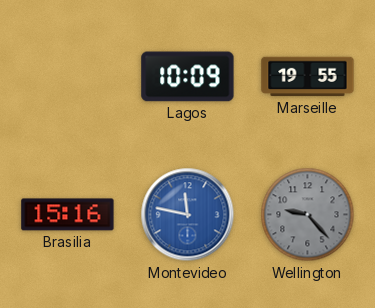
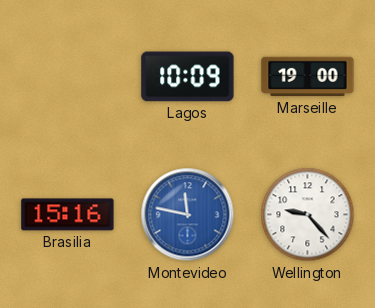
Marseille: 19:55 -> 19:00
Wellington dial: grey -> white
